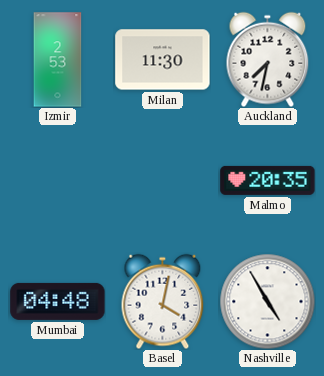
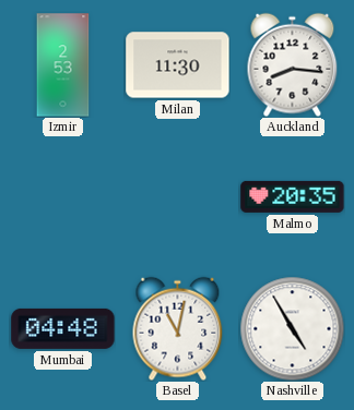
Auckland: 7:32 -> 8:16
Basel: 4:02 -> 11:02
